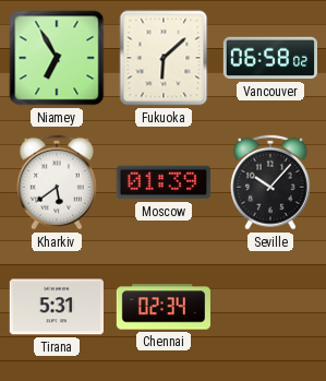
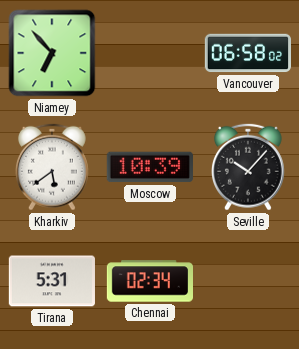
Niamey: 6:55 -> 6:53
Fukuoka: 6:08 -> none
Moscow: 01:39 -> 10:39
